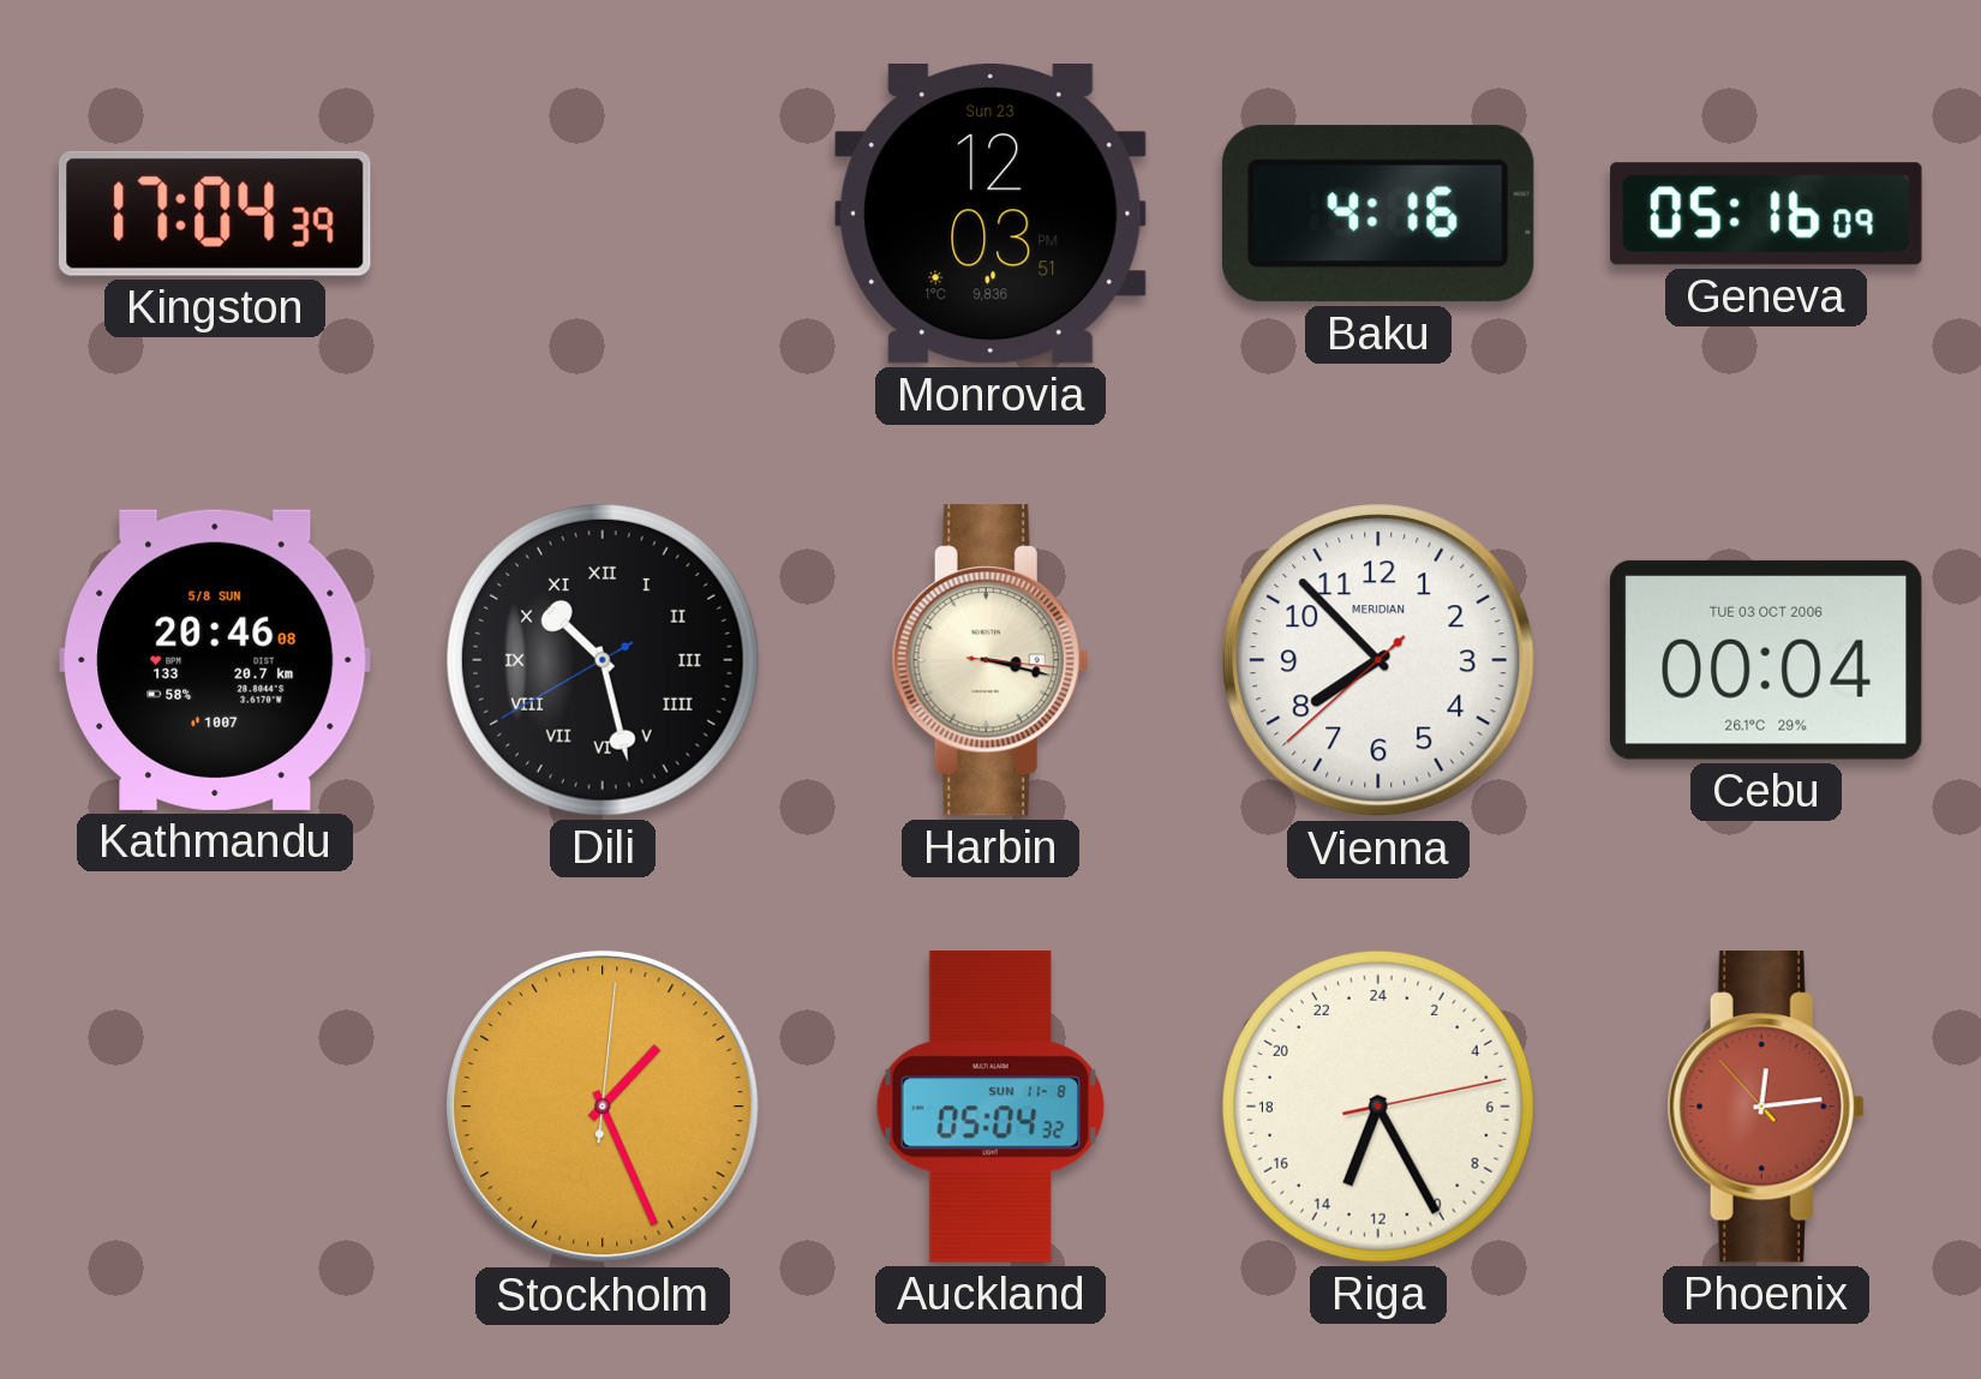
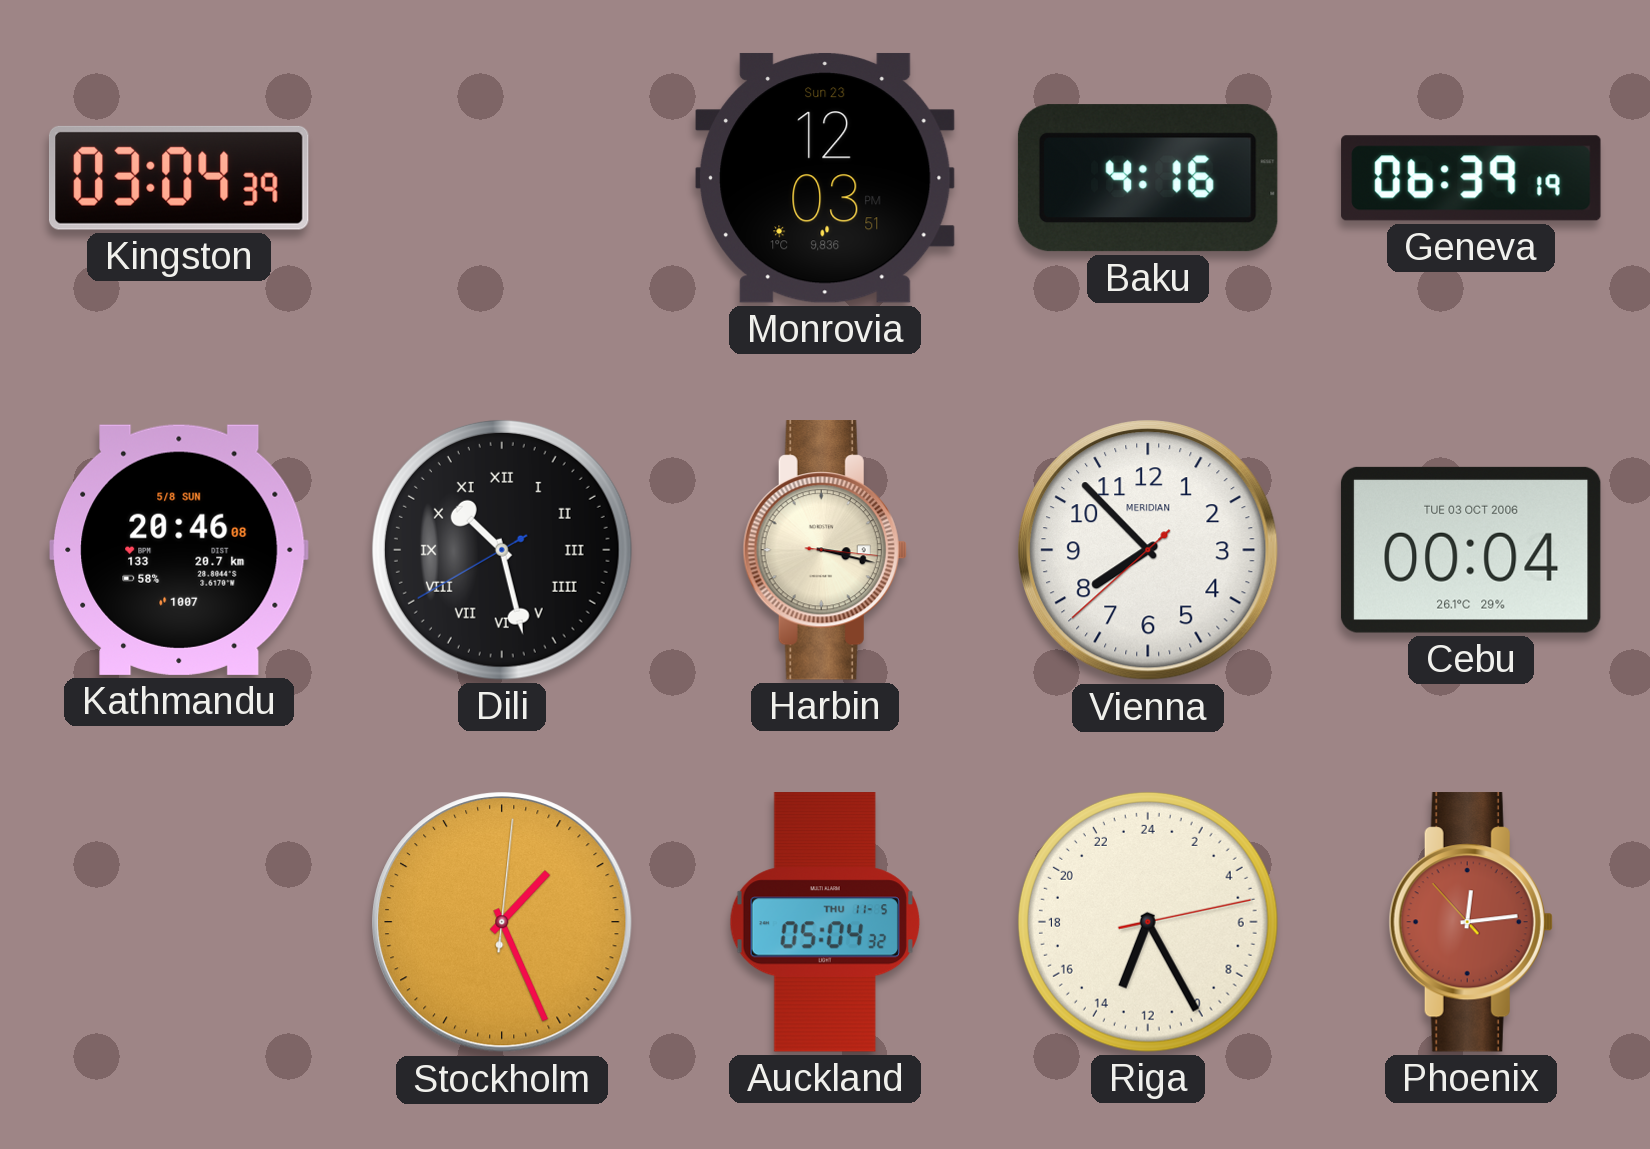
Kingston: 17:04 -> 03:04
Geneva: 05:16 -> 06:39
Auckland date: SUN 11-8 -> THU 11-5
